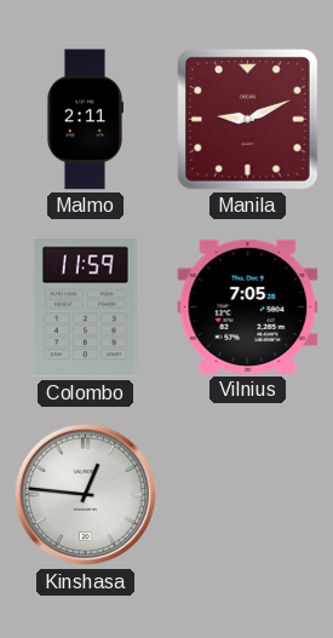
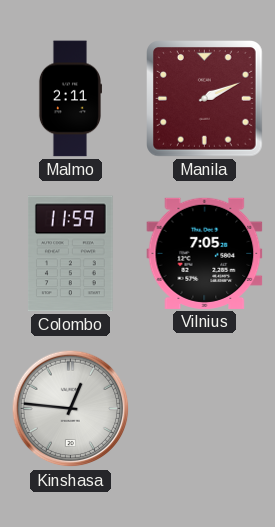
Manila: 9:11 -> 2:11
